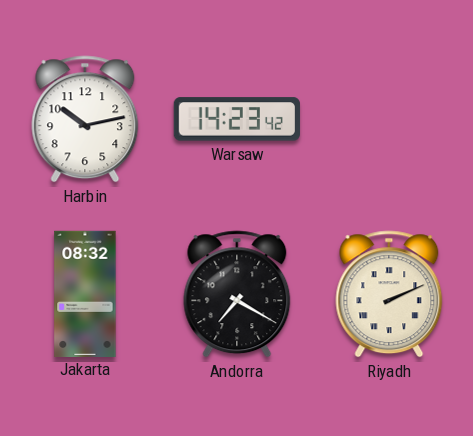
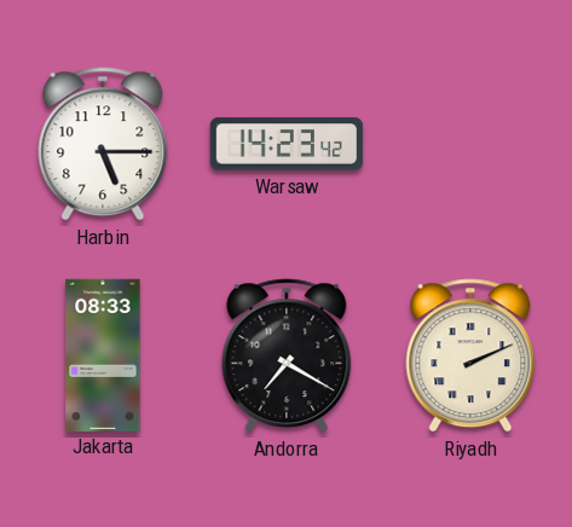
Harbin: 10:13 -> 5:15
Jakarta: 08:32 -> 08:33
